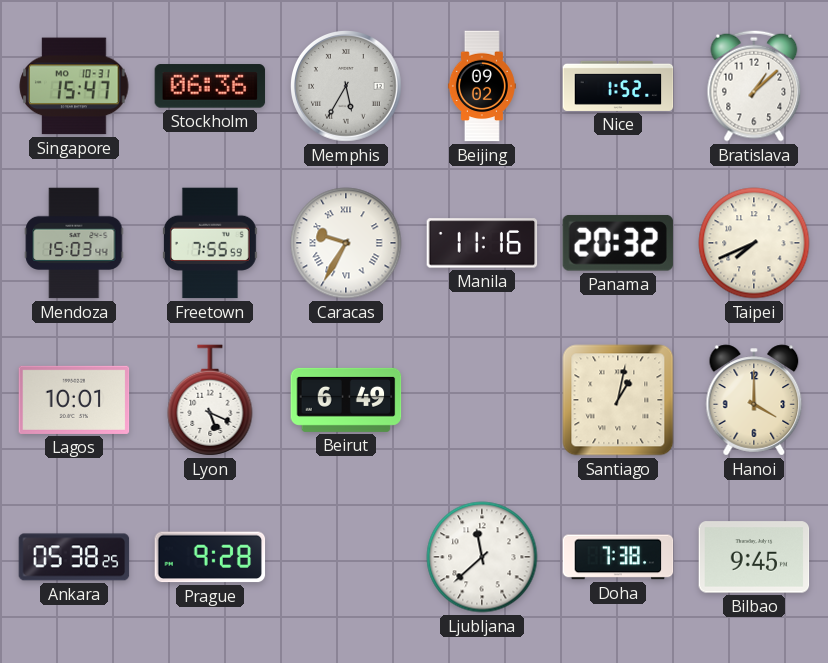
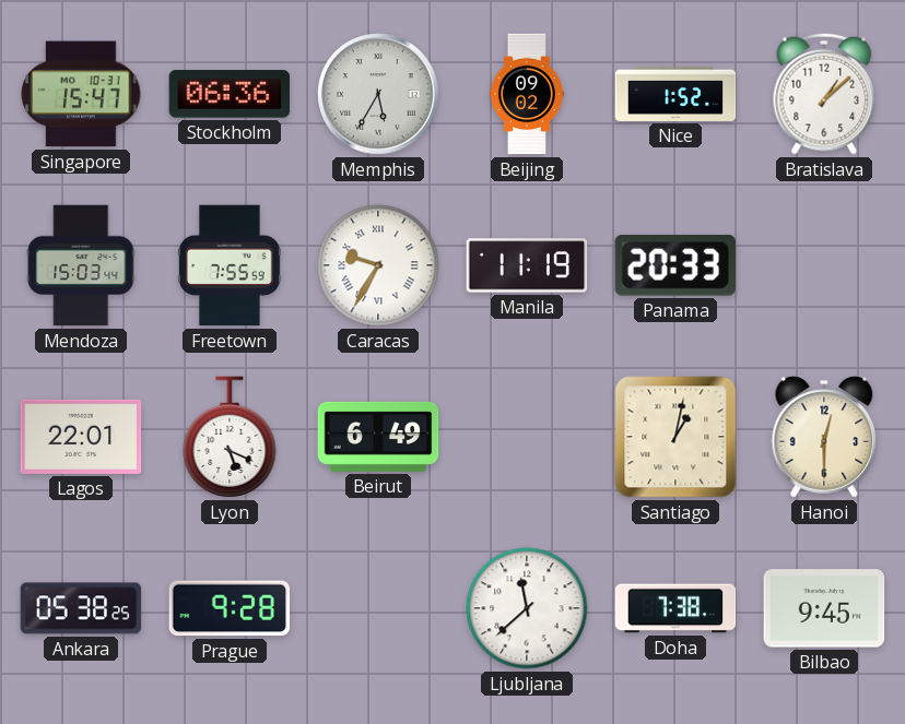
Manila: 11:16 -> 11:19
Panama: 20:32 -> 20:33
Taipei: 7:41 -> none
Lagos: 10:01 -> 22:01
Hanoi: 4:00 -> 12:30
